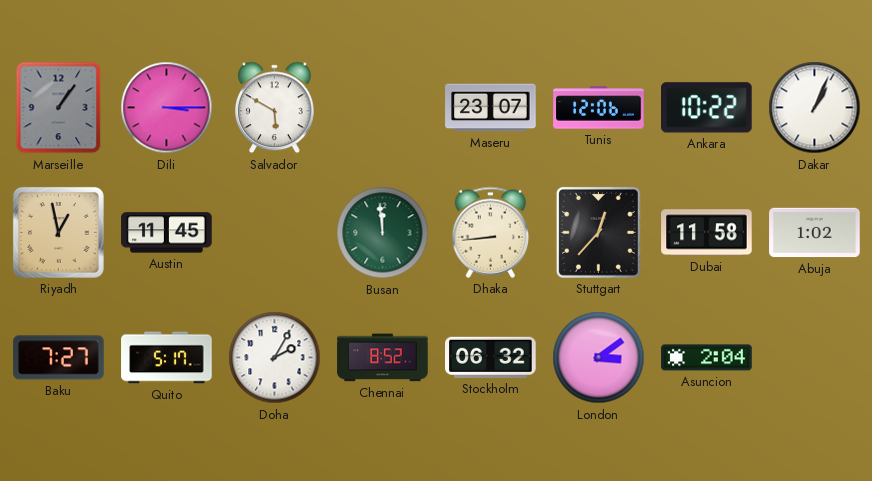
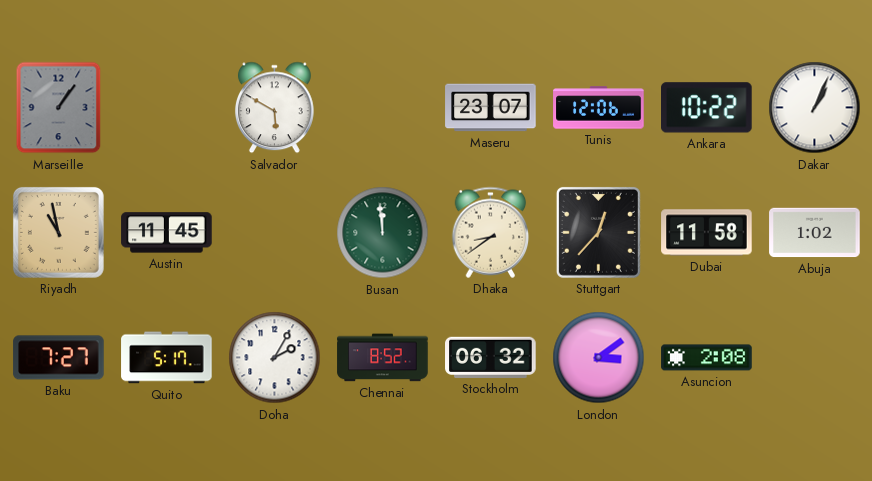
Dili: 3:15 -> none
Riyadh: 12:58 -> 10:58
Dhaka: 8:44 -> 8:39
Asuncion: 2:04 -> 2:08
